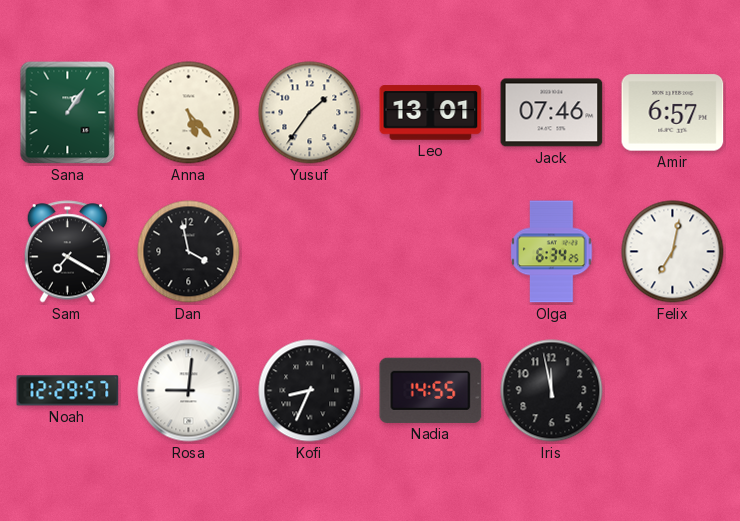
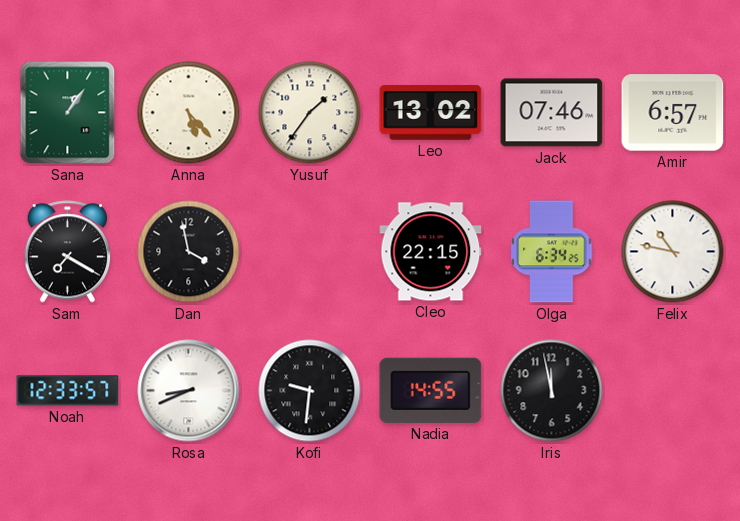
Leo: 13:01 -> 13:02
Cleo: none -> 22:15
Felix: 7:02 -> 10:47
Noah: 12:29 -> 12:33
Rosa: 9:01 -> 8:41
Kofi: 8:34 -> 9:31
